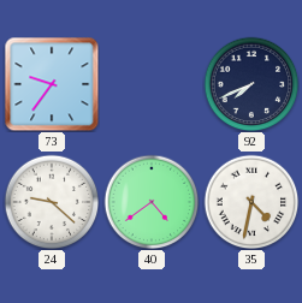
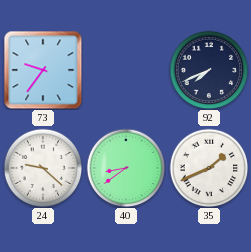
40: 4:39 -> 8:39
35: 4:32 -> 1:41
